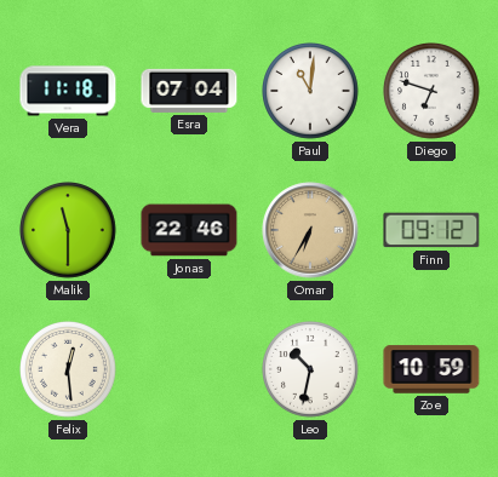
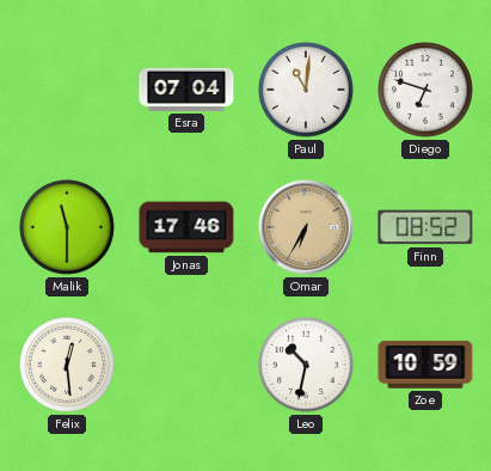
Vera: 11:18 -> none
Jonas: 22:46 -> 17:46
Finn: 09:12 -> 08:52
